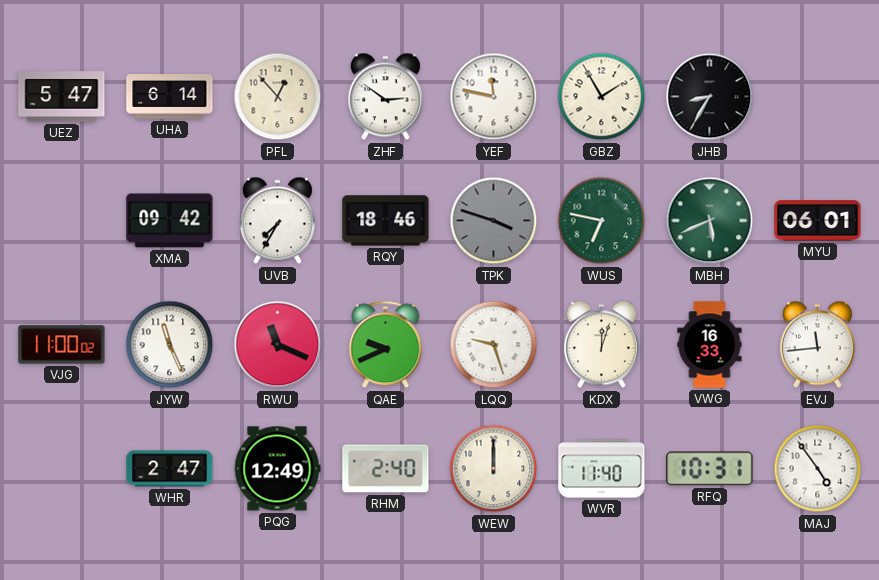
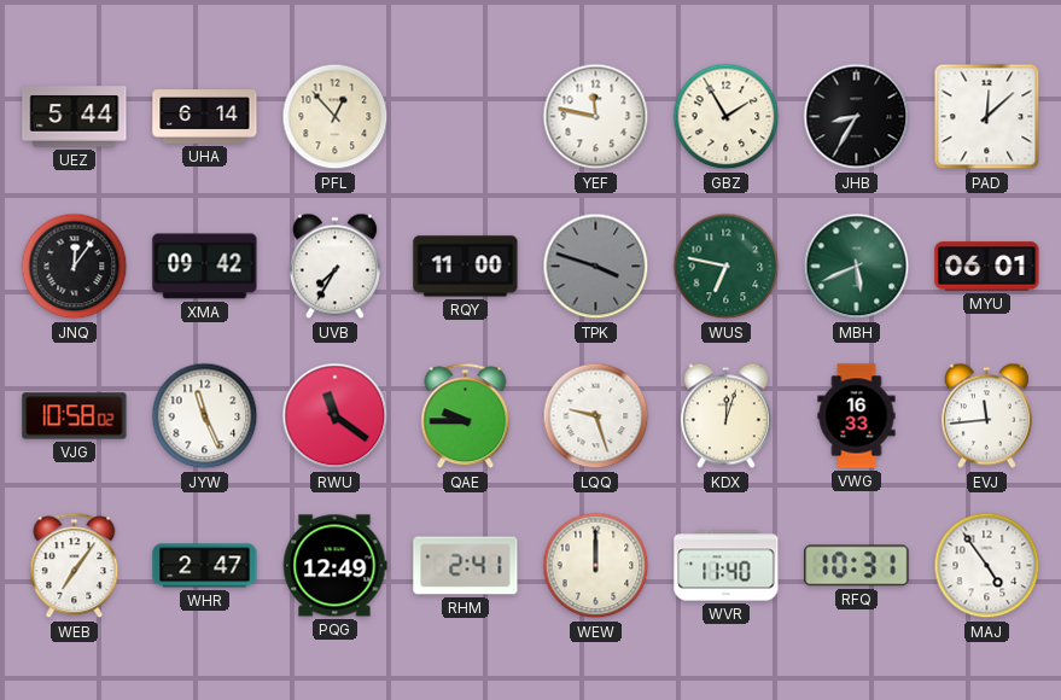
UEZ: 5:47 -> 5:44
ZHF: 2:51 -> none
PAD: none -> 12:08
JNQ: none -> 12:06
RQY: 18:46 -> 11:00
VJG: 11:00 -> 10:58
RWU: 11:19 -> 11:21
QAE: 9:41 -> 9:45
WEB: none -> 7:06
RHM: 2:40 -> 2:41
